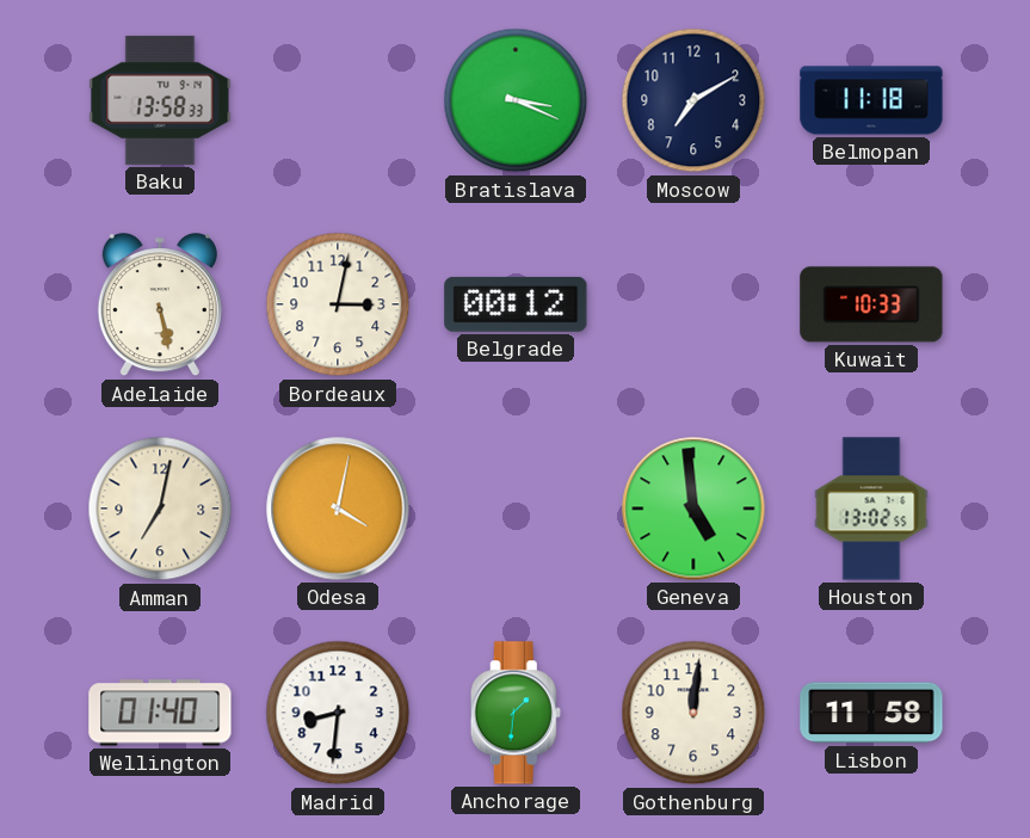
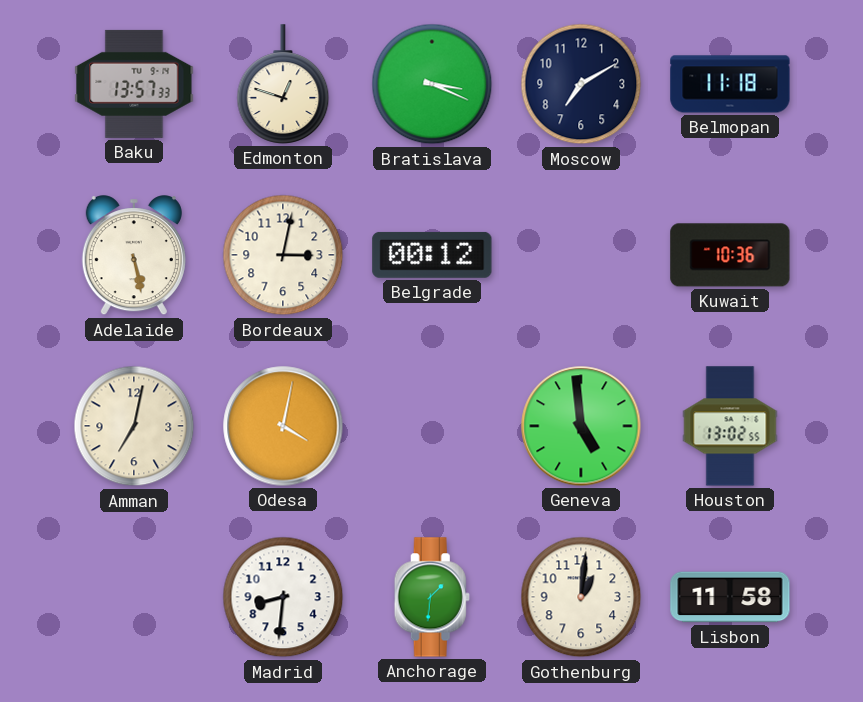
Baku: 13:58 -> 13:57
Edmonton: none -> 12:48
Kuwait: 10:33 -> 10:36
Wellington: 01:40 -> none
Gothenburg: 12:01 -> 1:01
